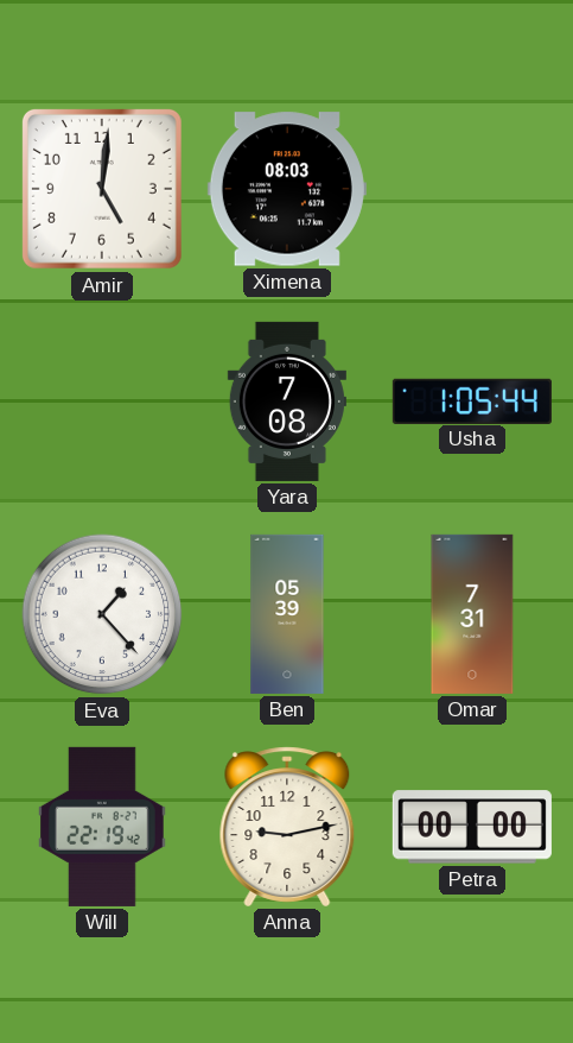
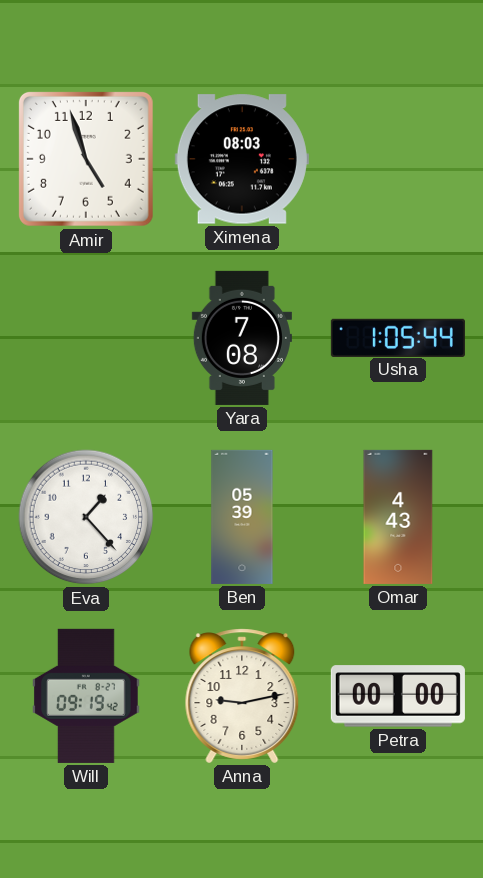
Amir: 5:01 -> 4:57
Omar: 7:31 -> 4:43
Will: 22:19 -> 09:19
